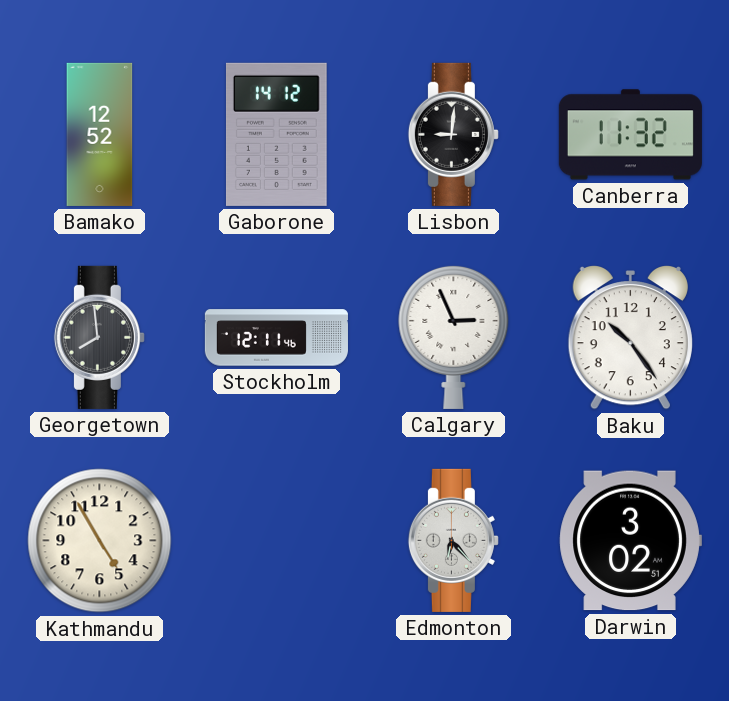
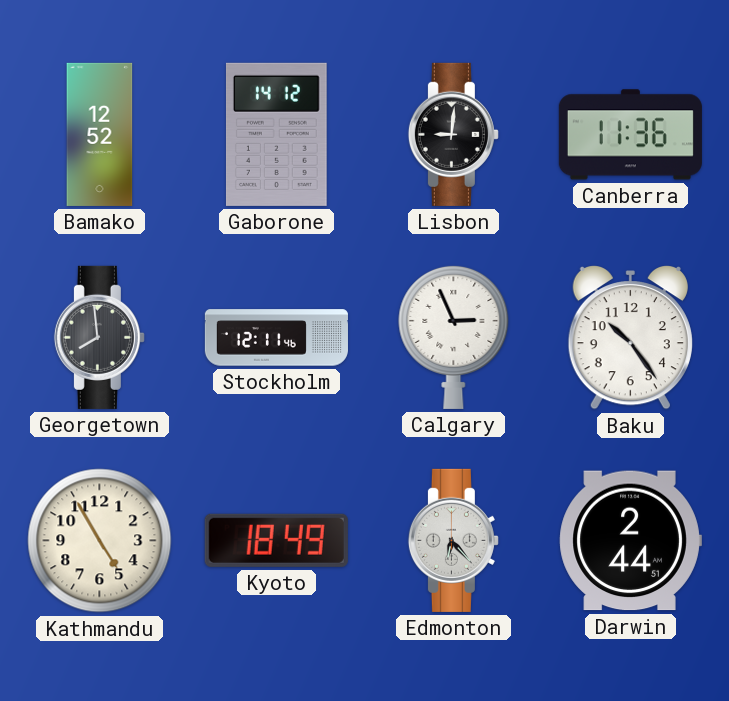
Canberra: 11:32 -> 11:36
Kyoto: none -> 18:49
Darwin: 3:02 -> 2:44
